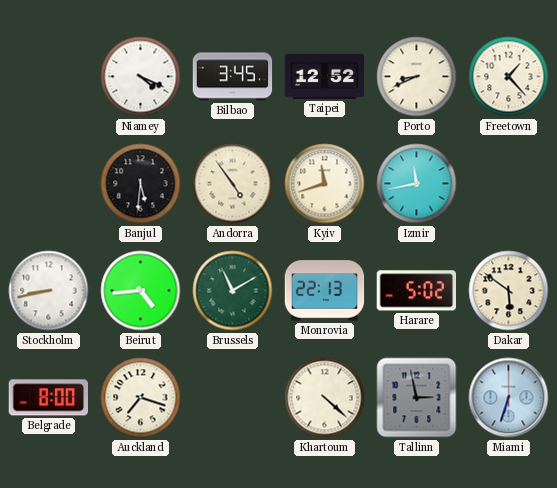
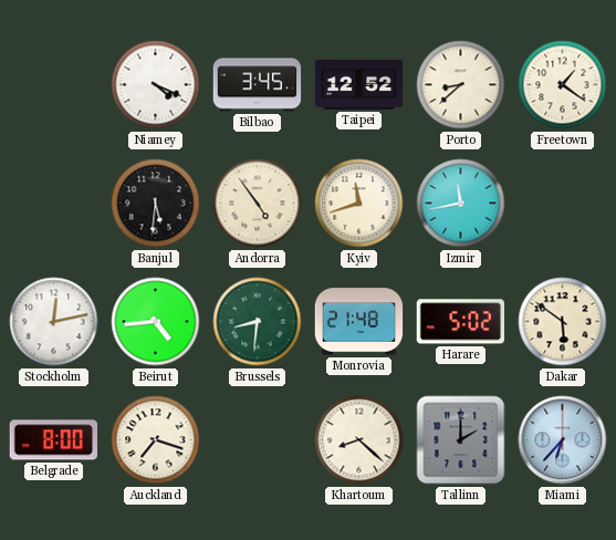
Porto: 8:41 -> 8:38
Freetown: 1:23 -> 1:21
Stockholm: 8:43 -> 12:13
Brussels: 11:10 -> 8:31
Monrovia: 22:13 -> 21:48
Khartoum: 4:22 -> 8:22
Tallinn: 2:58 -> 2:00
Miami: 6:33 -> 6:37
